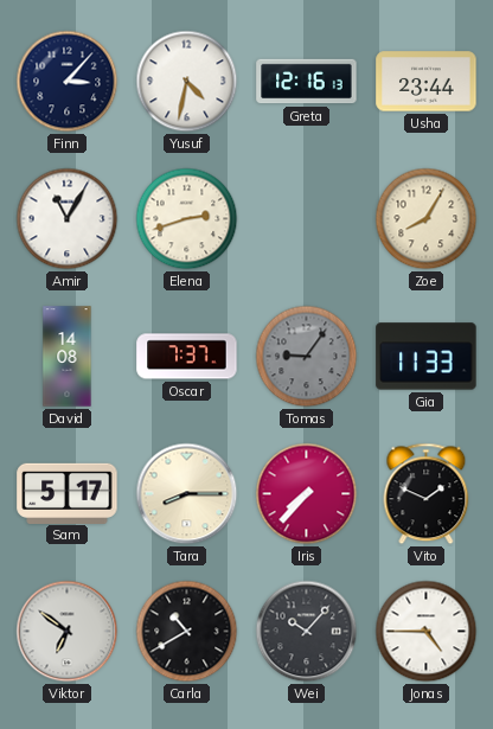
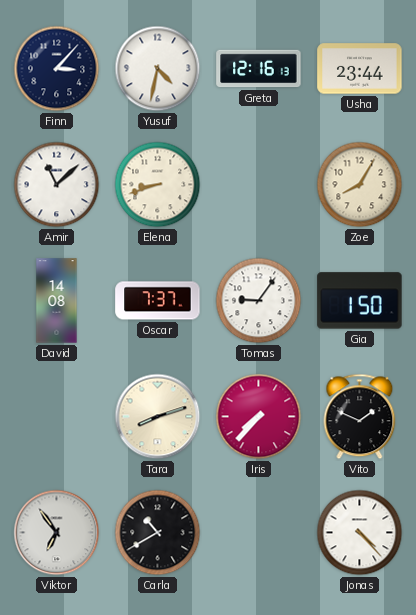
Amir: 11:05 -> 11:08
Elena: 2:42 -> 8:42
Tomas dial: grey -> white
Gia: 11:33 -> 1:50
Sam: 5:17 -> none
Tara: 8:15 -> 8:12
Viktor: 6:51 -> 6:54
Wei: 10:07 -> none
Jonas: 4:45 -> 4:23
